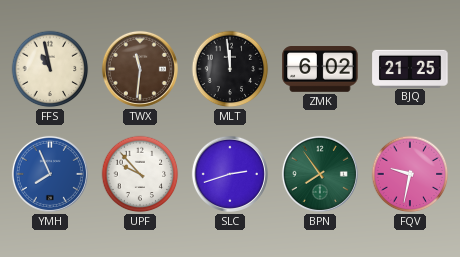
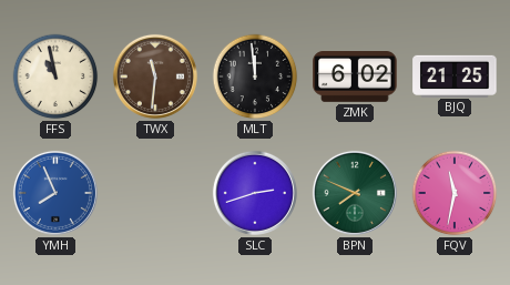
UPF: 9:53 -> none
BPN: 7:54 -> 7:49
FQV: 9:32 -> 11:32
